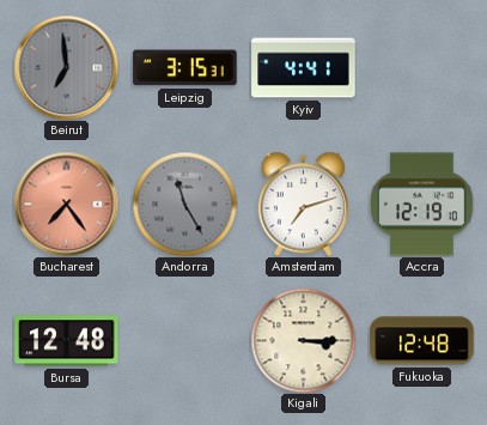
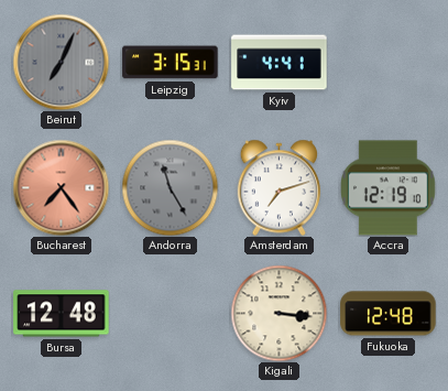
Beirut: 6:59 -> 7:04
Kigali: 3:15 -> 3:16
